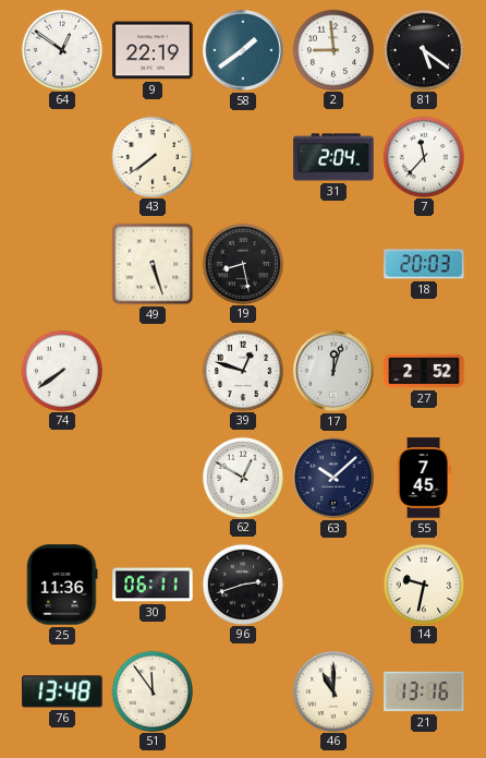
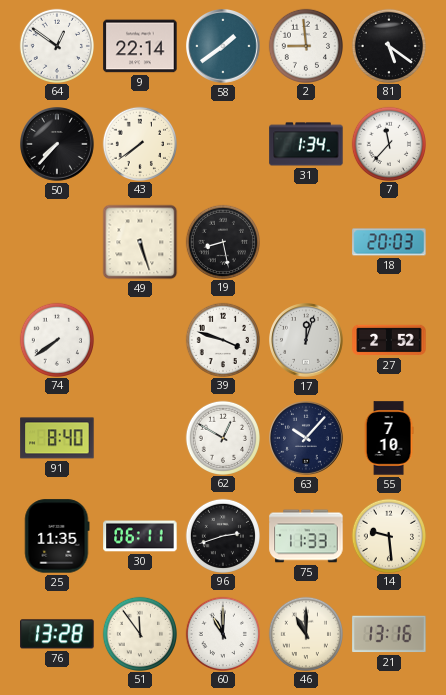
9: 22:19 -> 22:14
50: none -> 7:37
31: 2:04 -> 1:34
39: 12:48 -> 3:48
91: none -> 8:40
63: 10:08 -> 10:07
55: 7:45 -> 7:10
25: 11:36 -> 11:35
75: none -> 11:33
14: 9:32 -> 9:29
76: 13:48 -> 13:28
60: none -> 11:00
